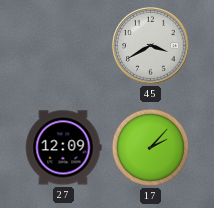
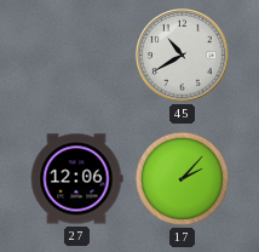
45: 3:40 -> 10:40
27: 12:09 -> 12:06
